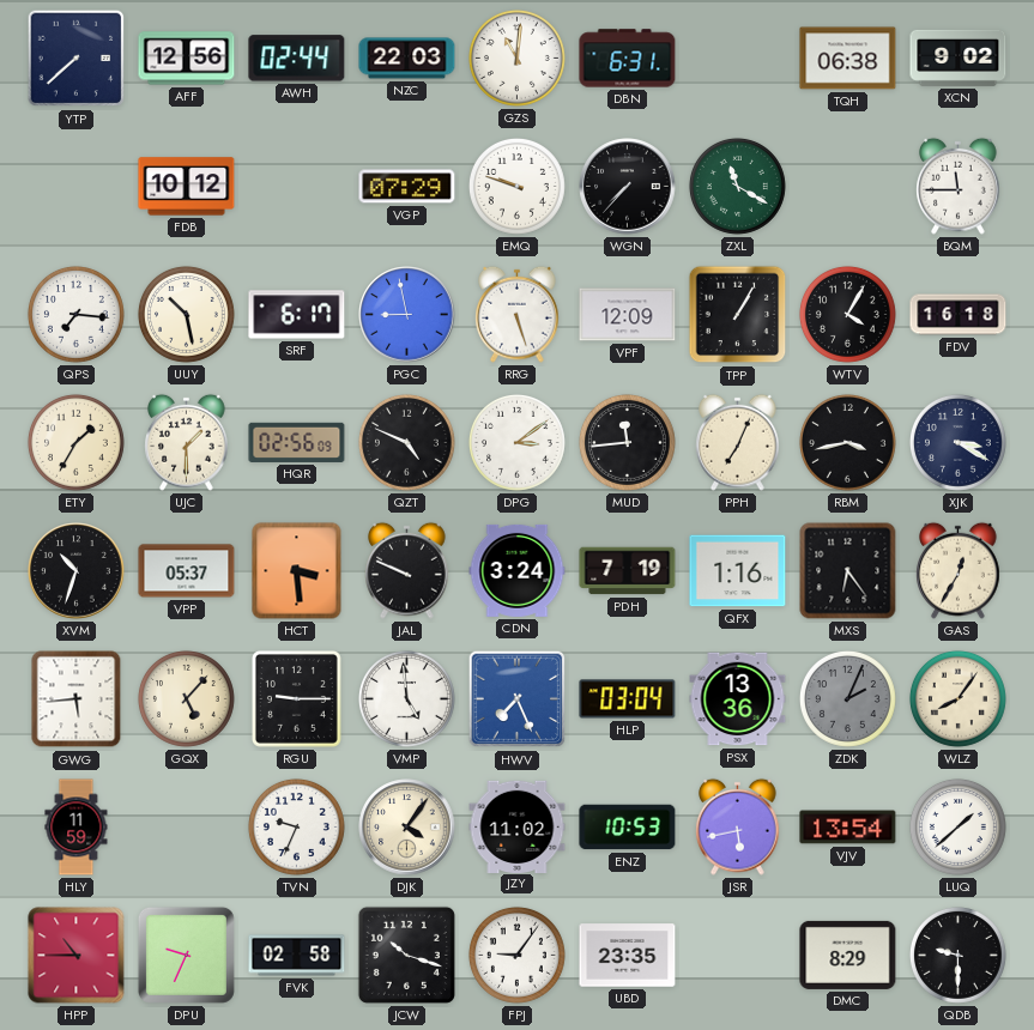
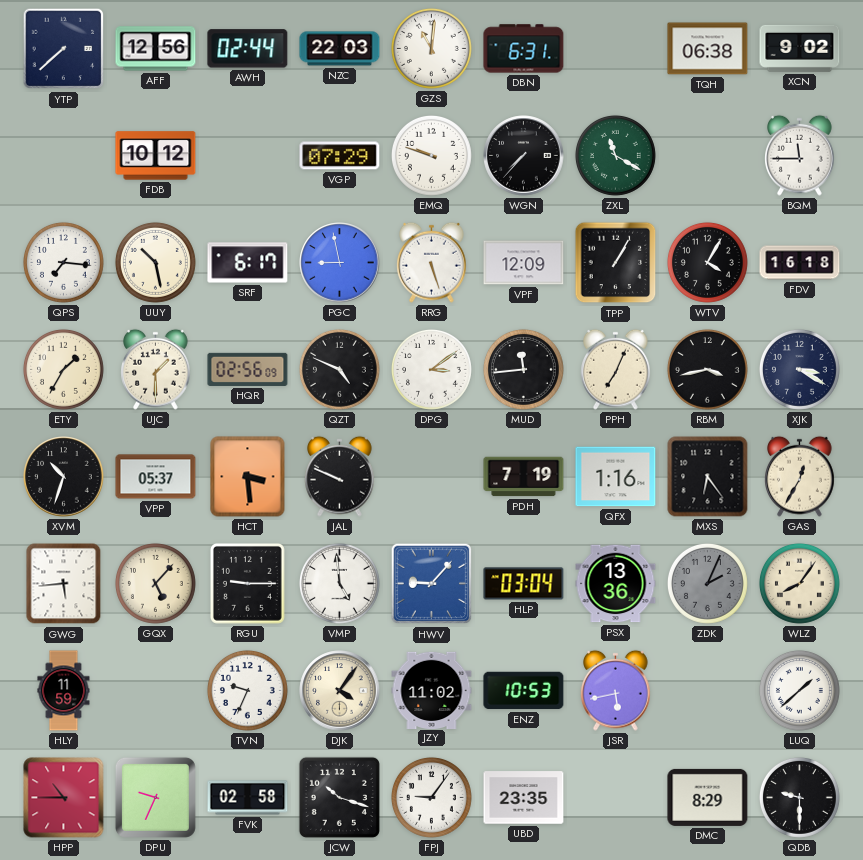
CDN: 3:24 -> none
HWV: 7:26 -> 9:07
VJV: 13:54 -> none
